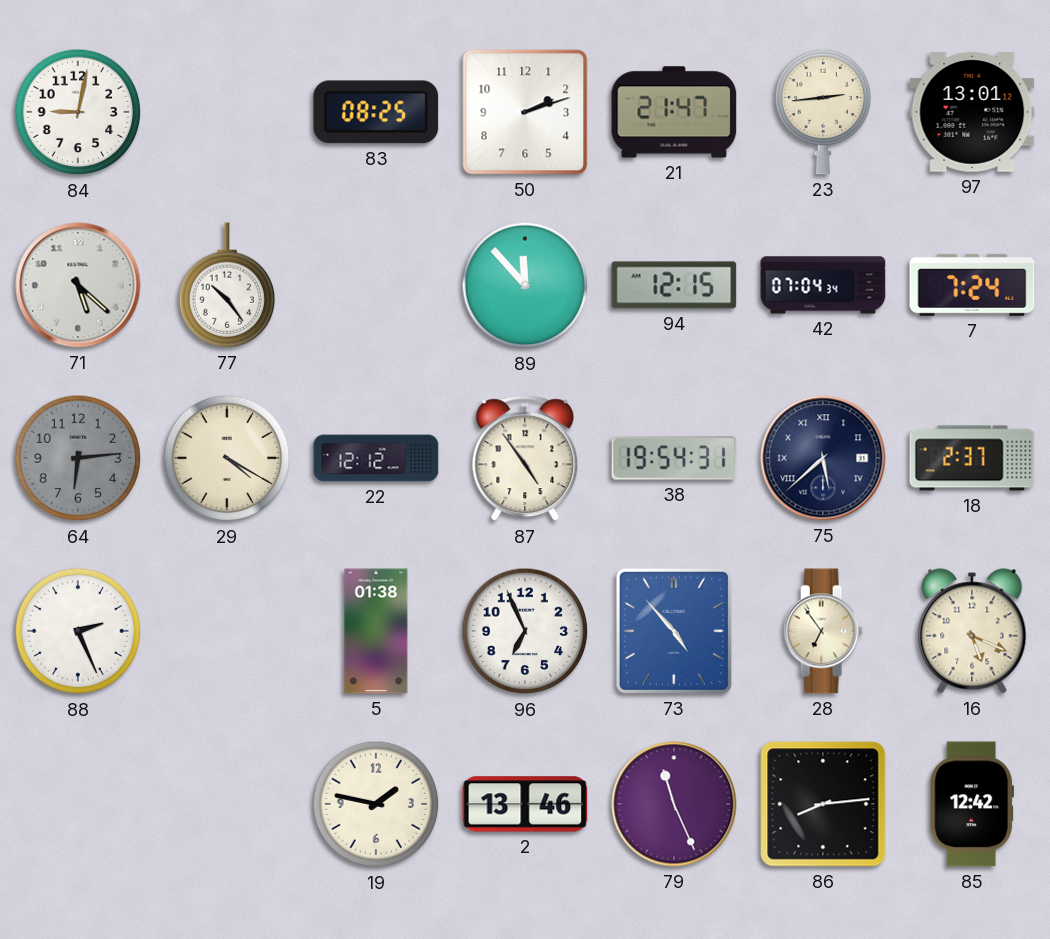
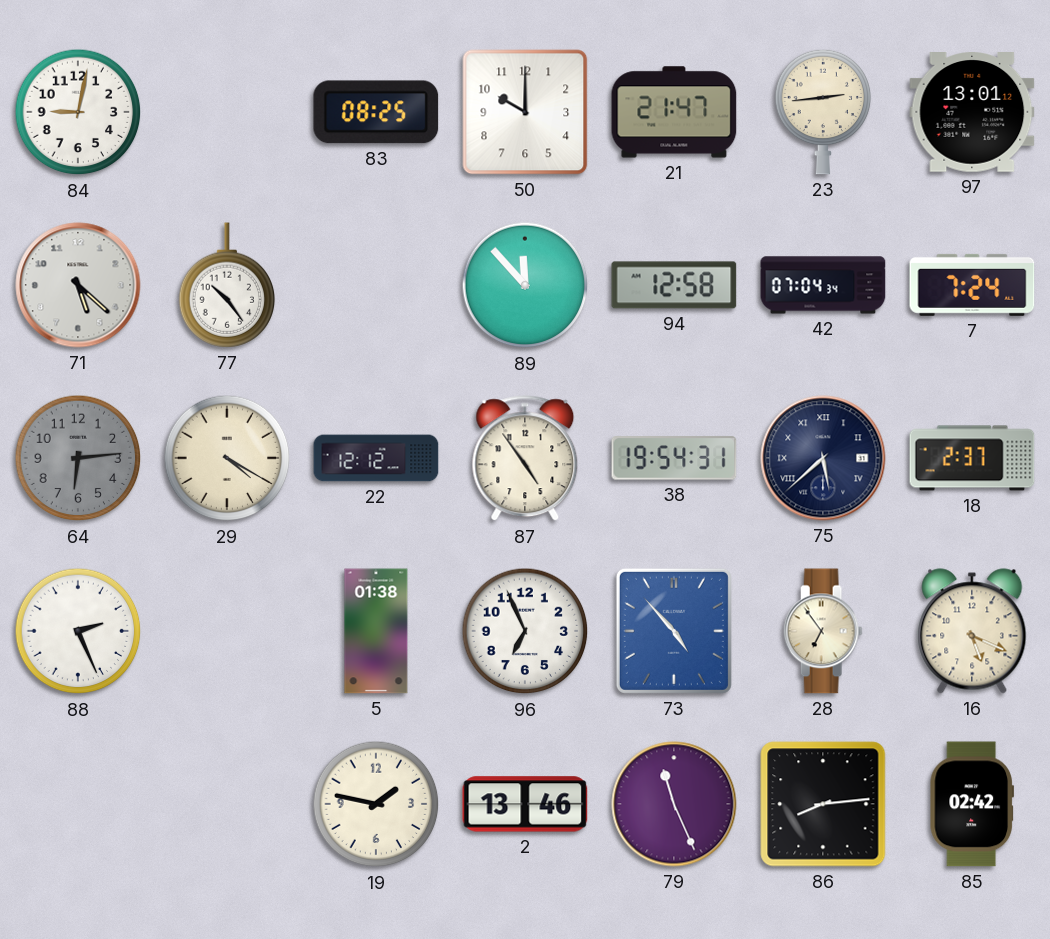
50: 2:12 -> 10:00
94: 12:15 -> 12:58
85: 12:42 -> 02:42
